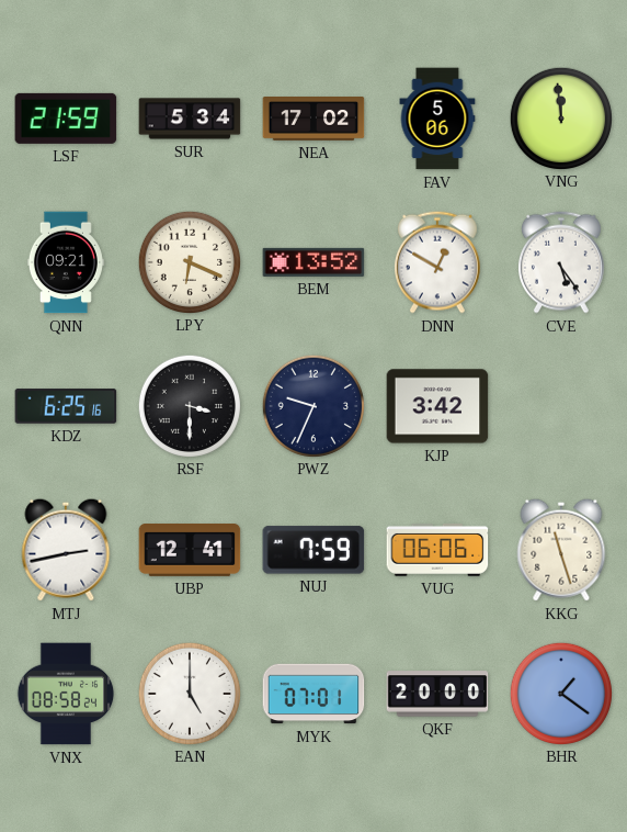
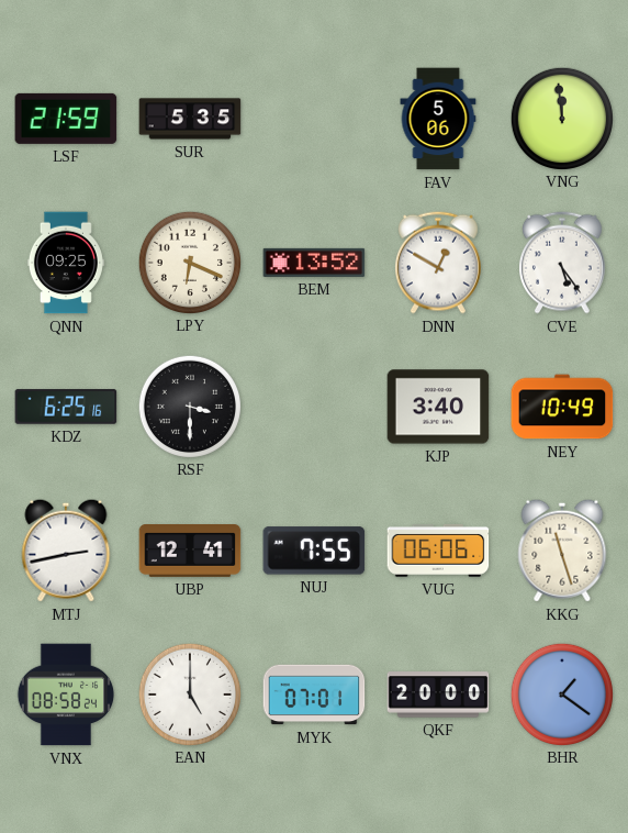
SUR: 5:34 -> 5:35
NEA: 17:02 -> none
QNN: 09:21 -> 09:25
PWZ: 9:34 -> none
KJP: 3:42 -> 3:40
NEY: none -> 10:49
NUJ: 7:59 -> 7:55
